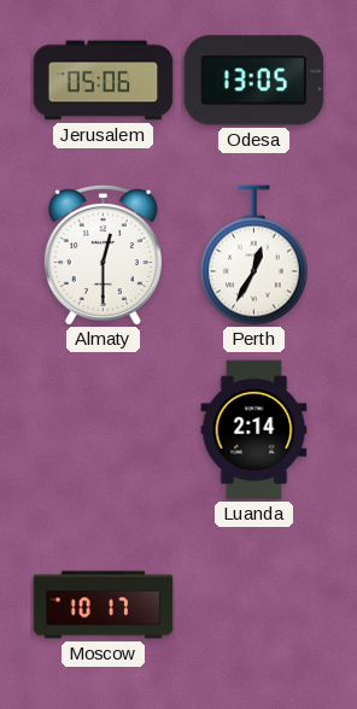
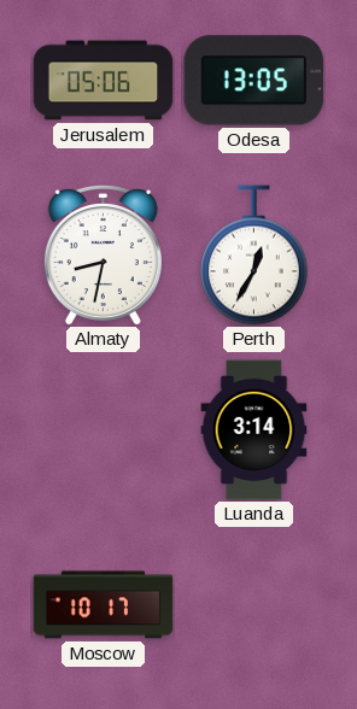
Almaty: 12:30 -> 8:32
Luanda: 2:14 -> 3:14
